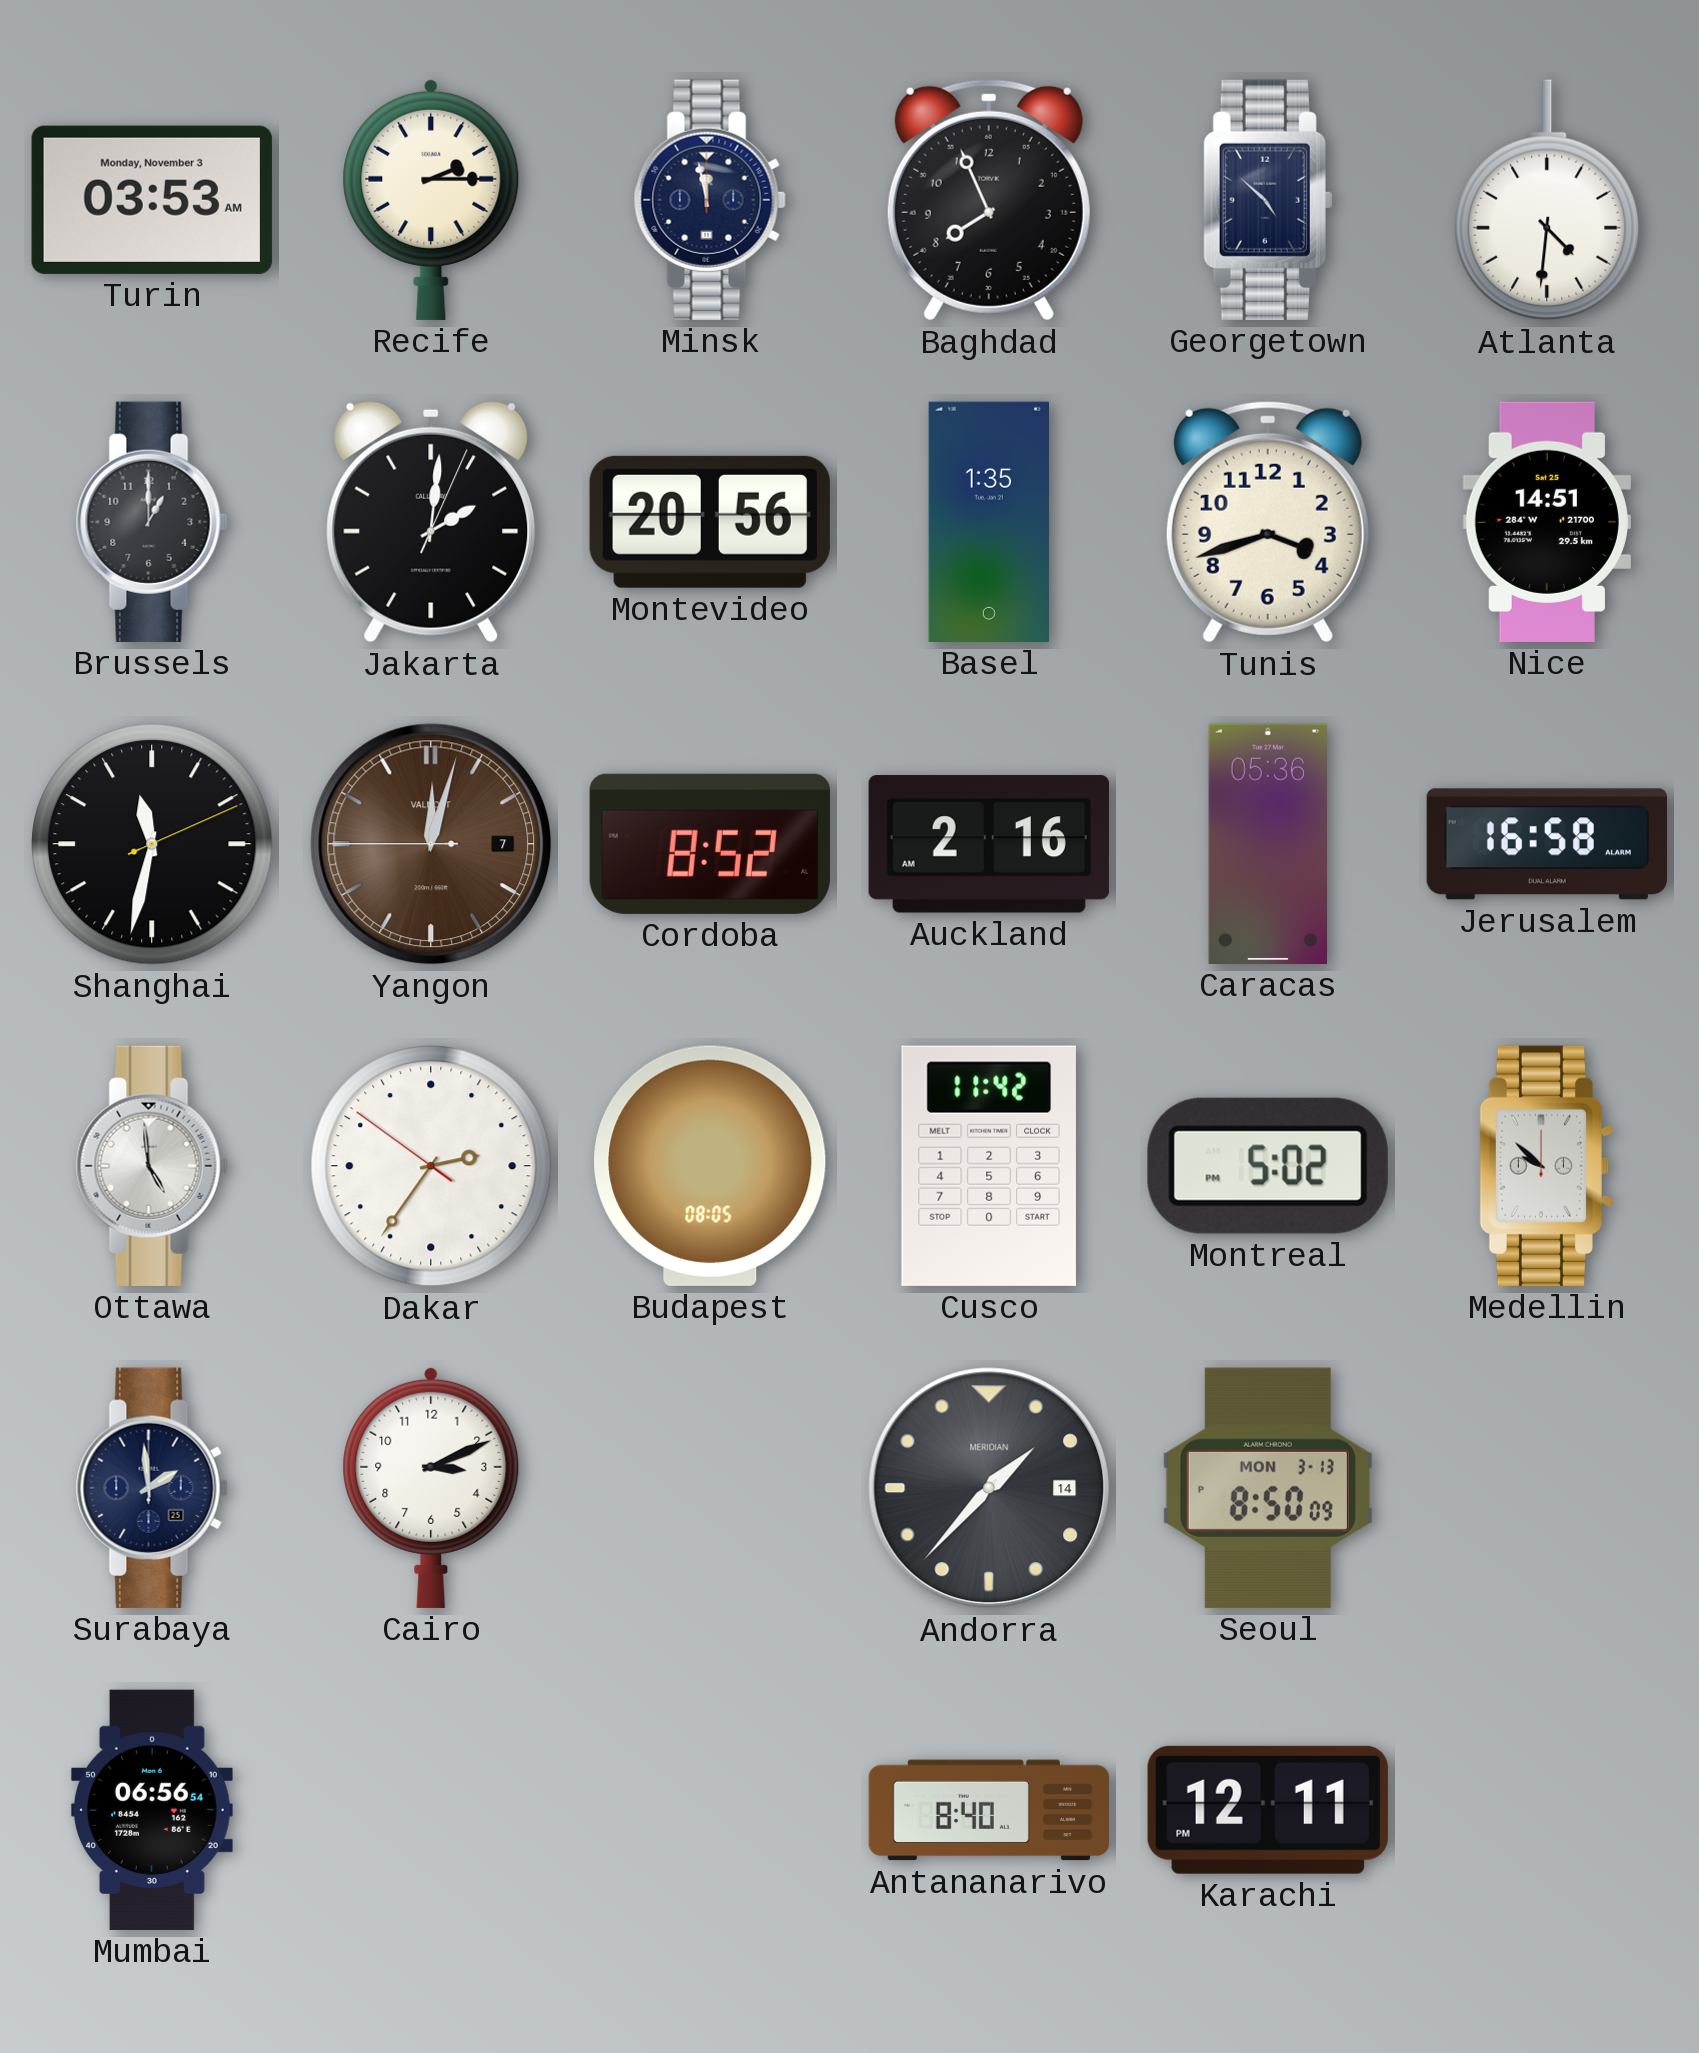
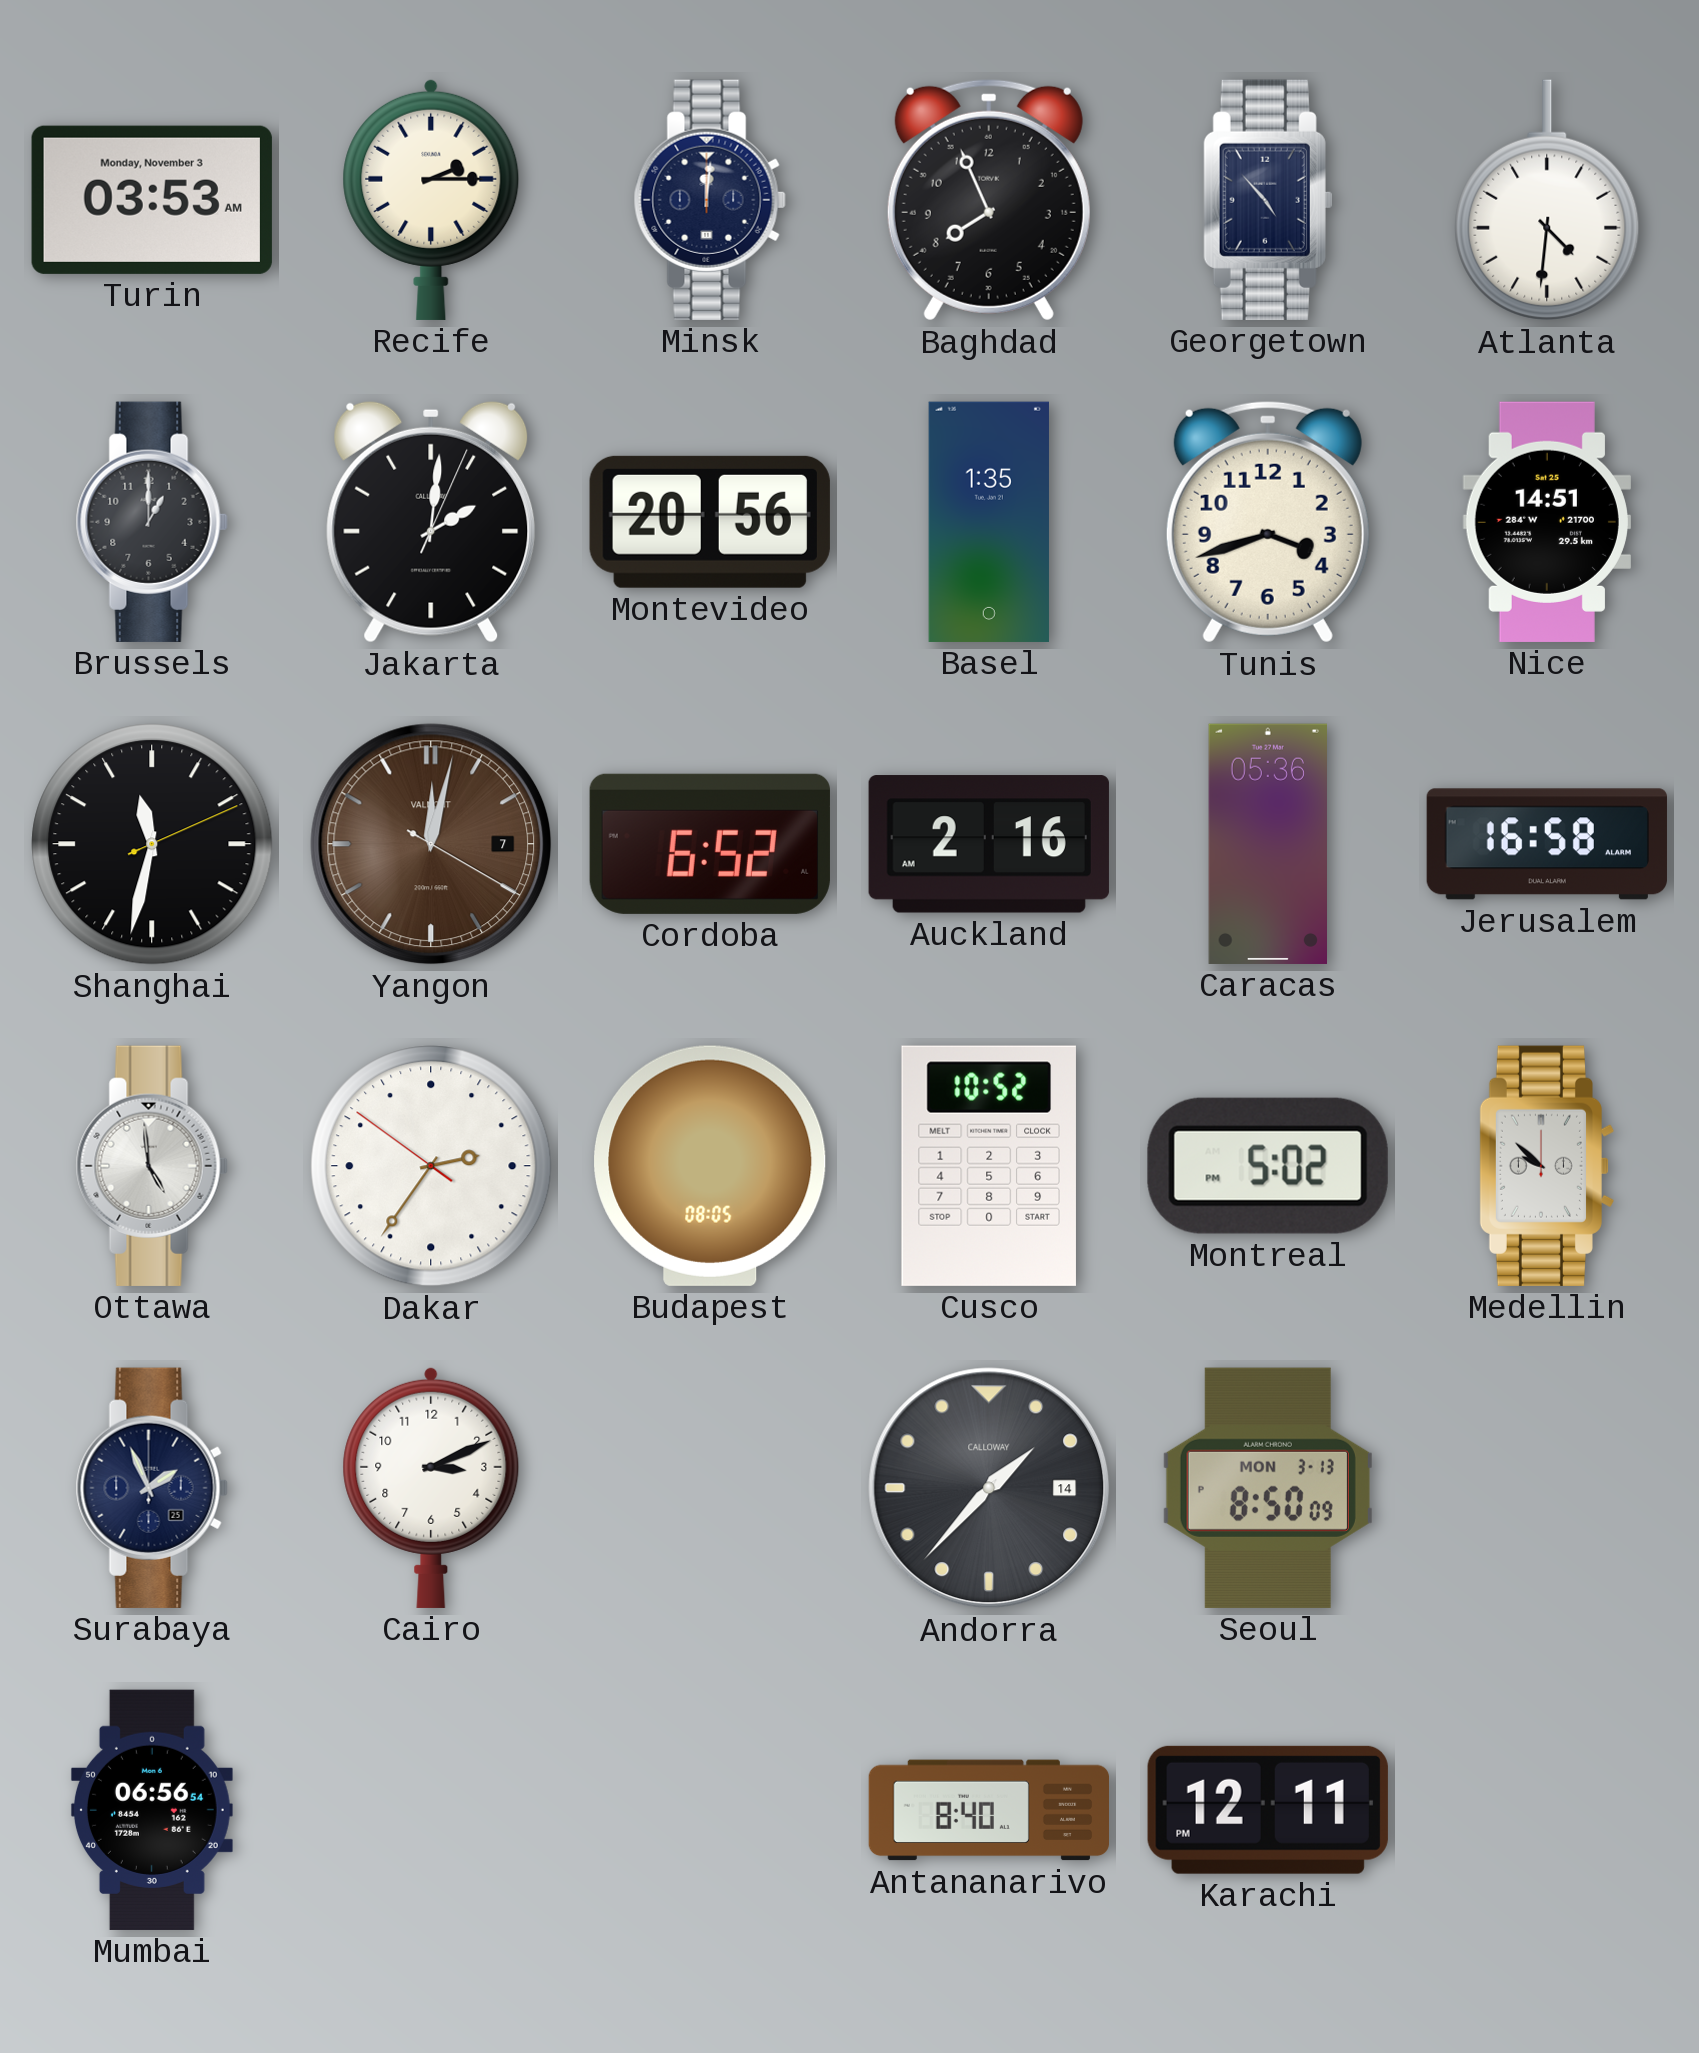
Minsk: 11:58 -> 12:01
Georgetown: 4:52 -> 4:53
Yangon: 12:02:45 -> 12:02:20
Cordoba: 8:52 -> 6:52
Cusco: 11:42 -> 10:52
Surabaya: 1:59 -> 1:56
Andorra brand: MERIDIAN -> CALLOWAY
